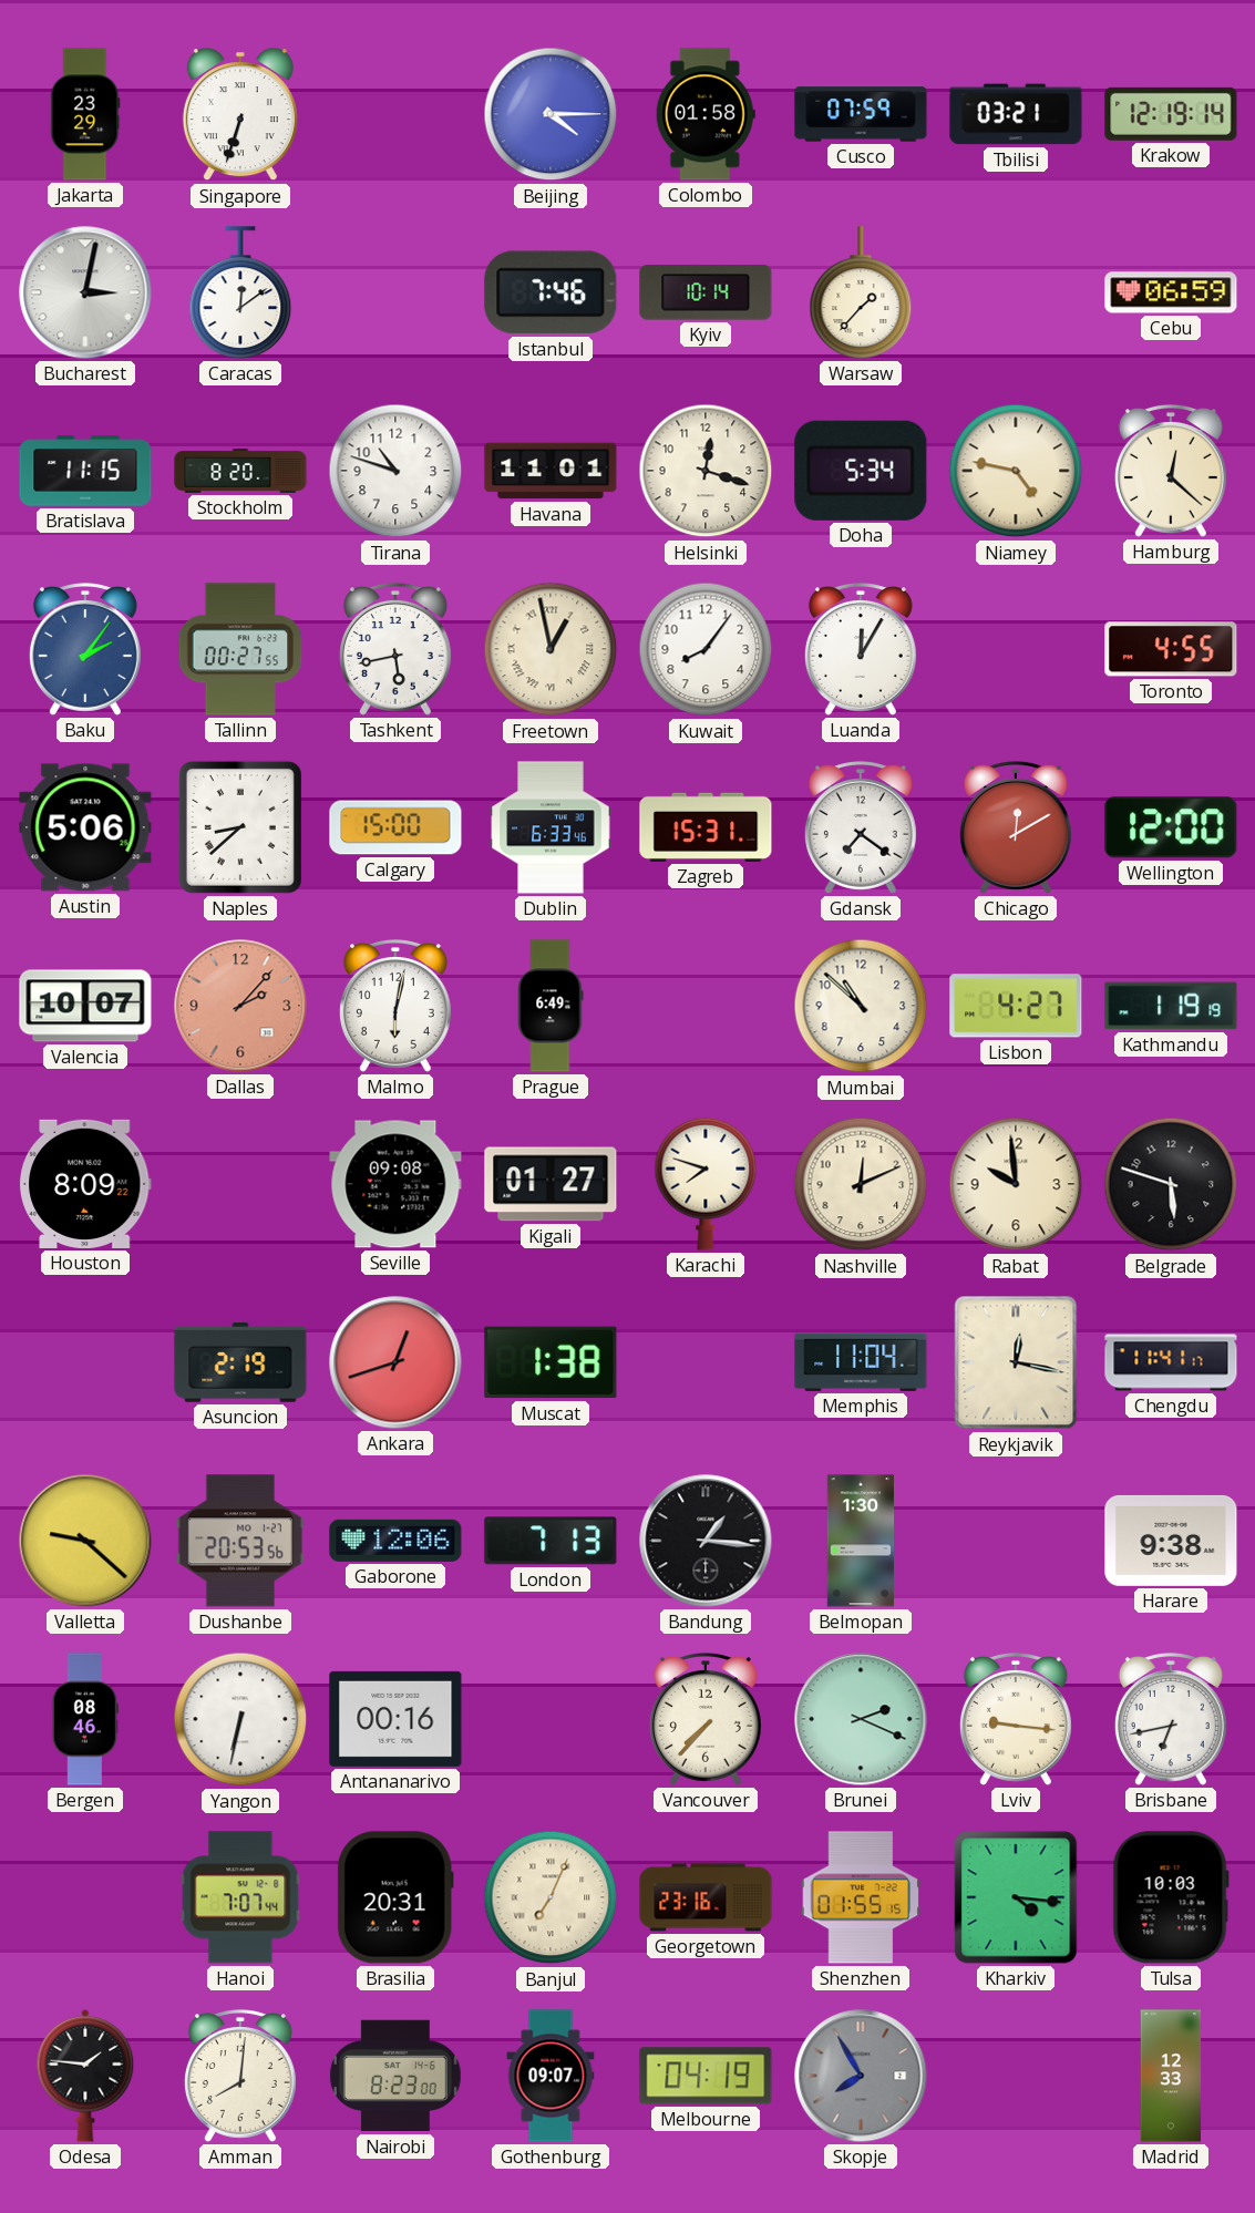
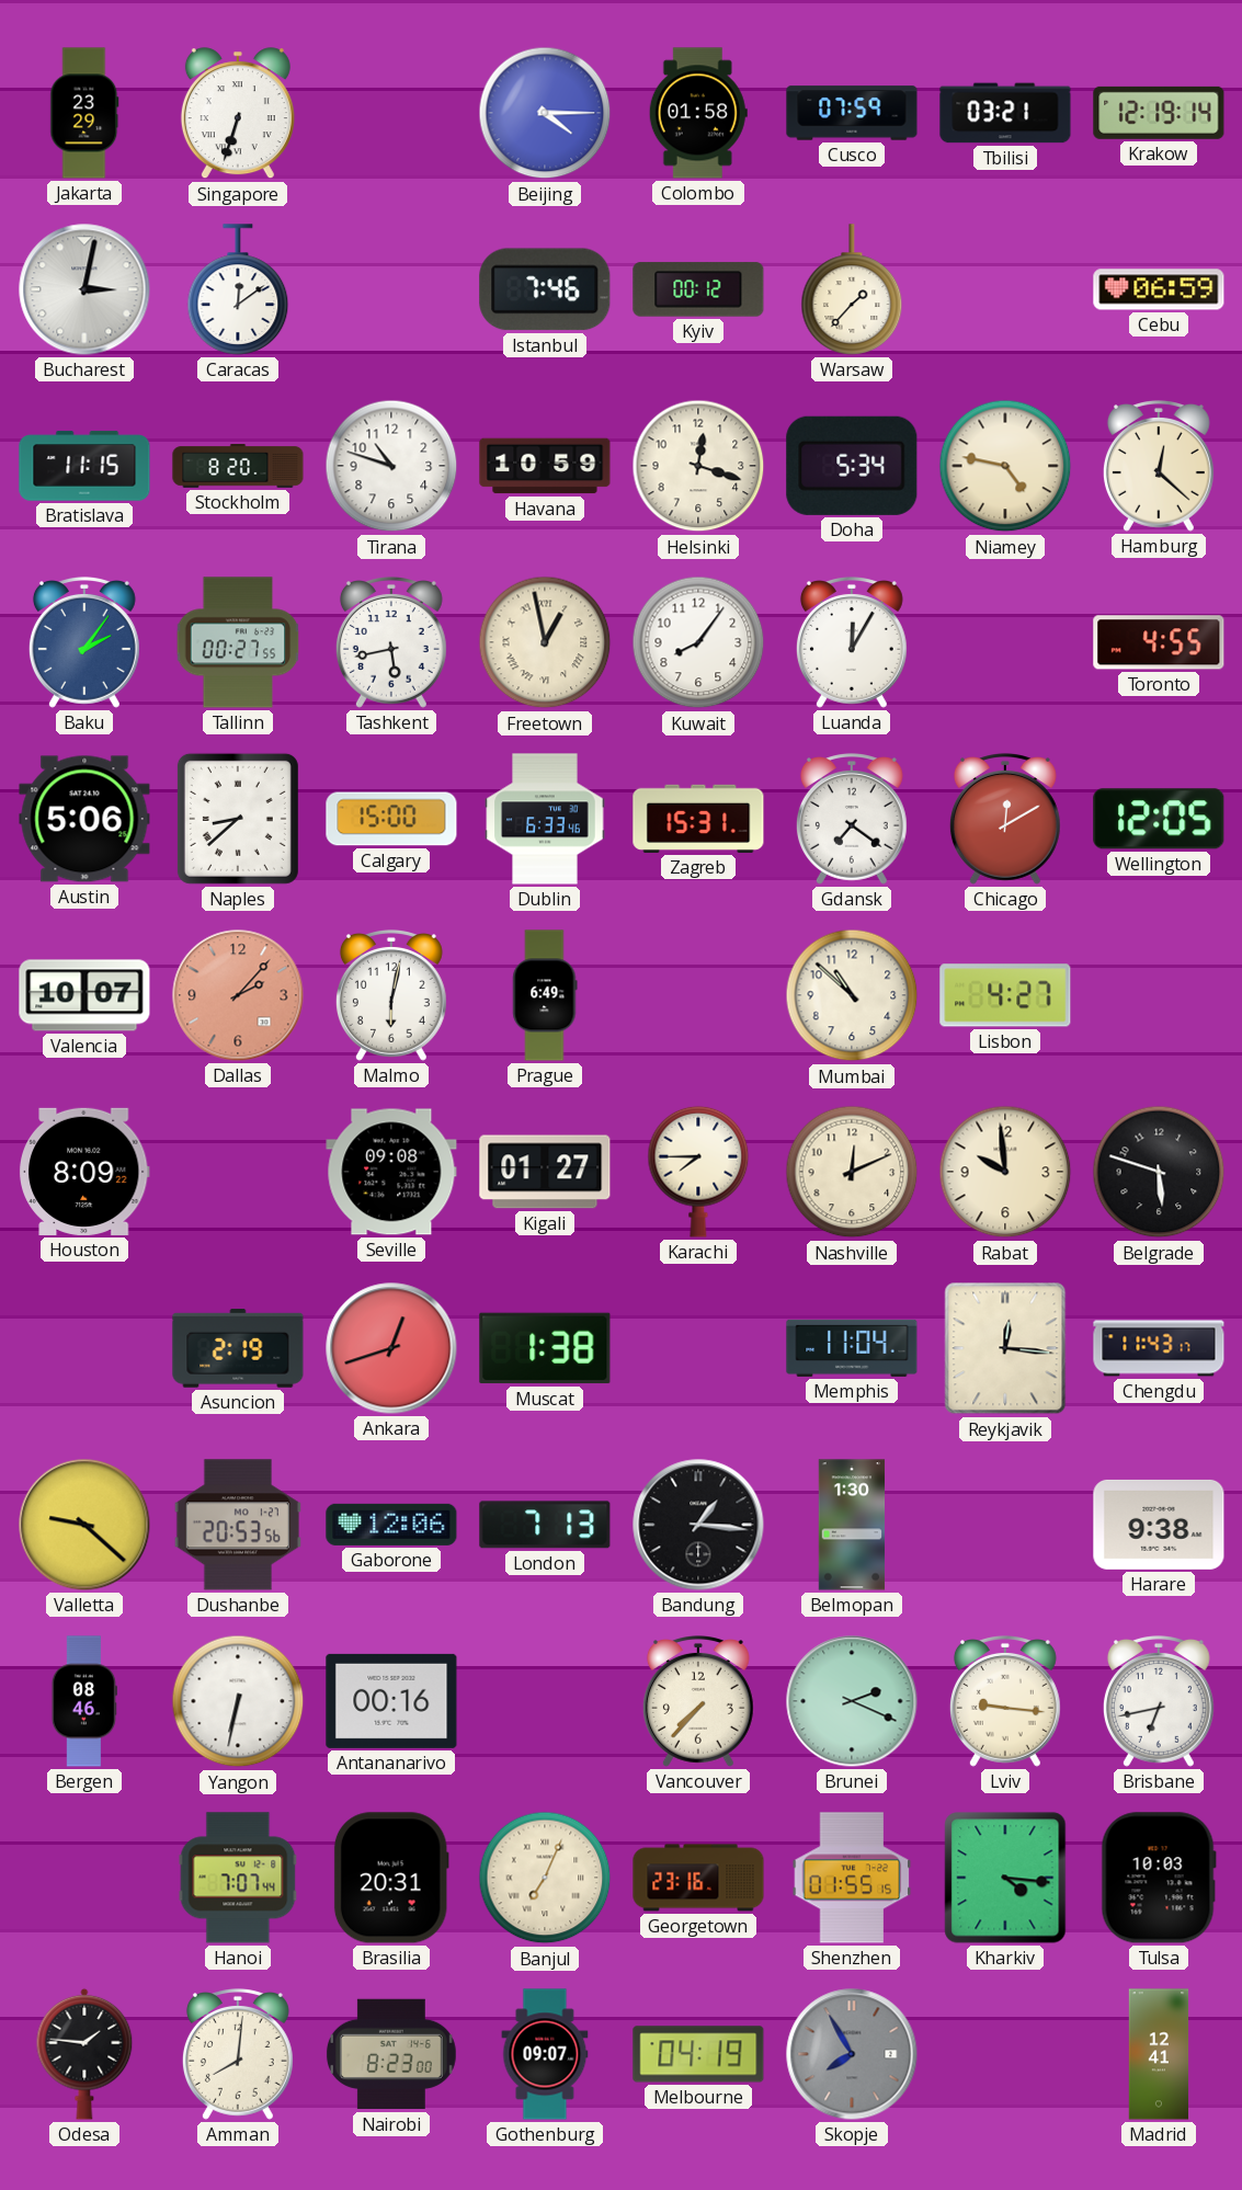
Kyiv: 10:14 -> 00:12
Havana: 11:01 -> 10:59
Wellington: 12:00 -> 12:05
Kathmandu: 1:19 -> none
Karachi: 7:48 -> 7:45
Reykjavik: 12:17 -> 12:16
Chengdu: 11:41 -> 11:43
Madrid: 12:33 -> 12:41
